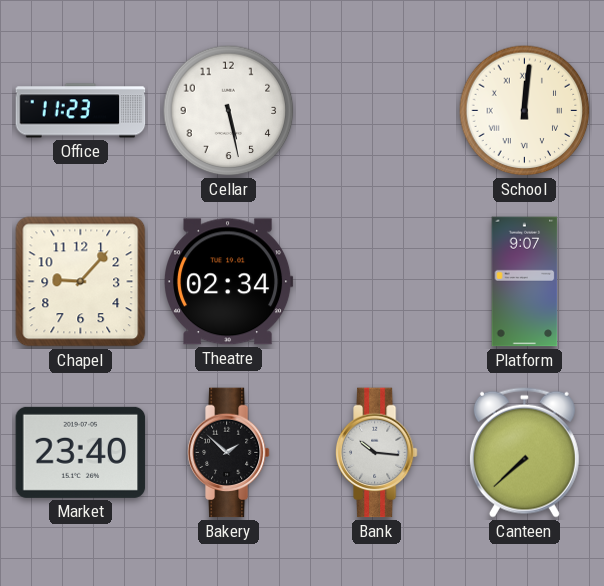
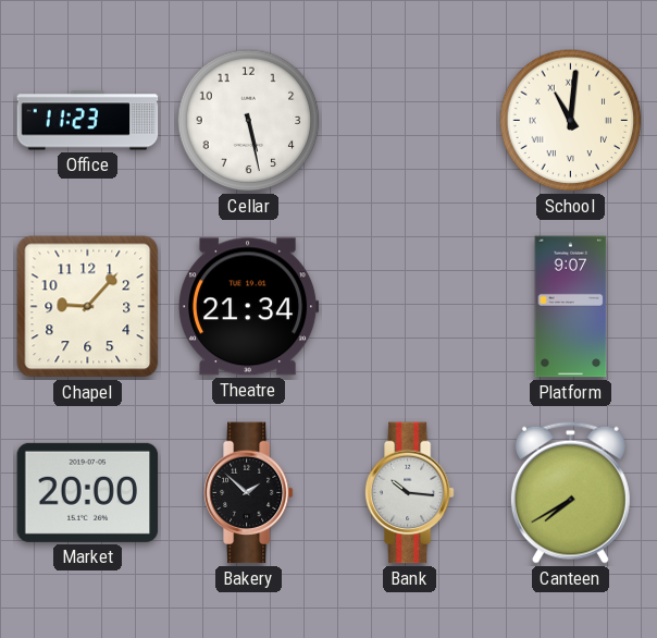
School: 12:01 -> 11:01
Theatre: 02:34 -> 21:34
Market: 23:40 -> 20:00
Canteen: 7:38 -> 7:40
